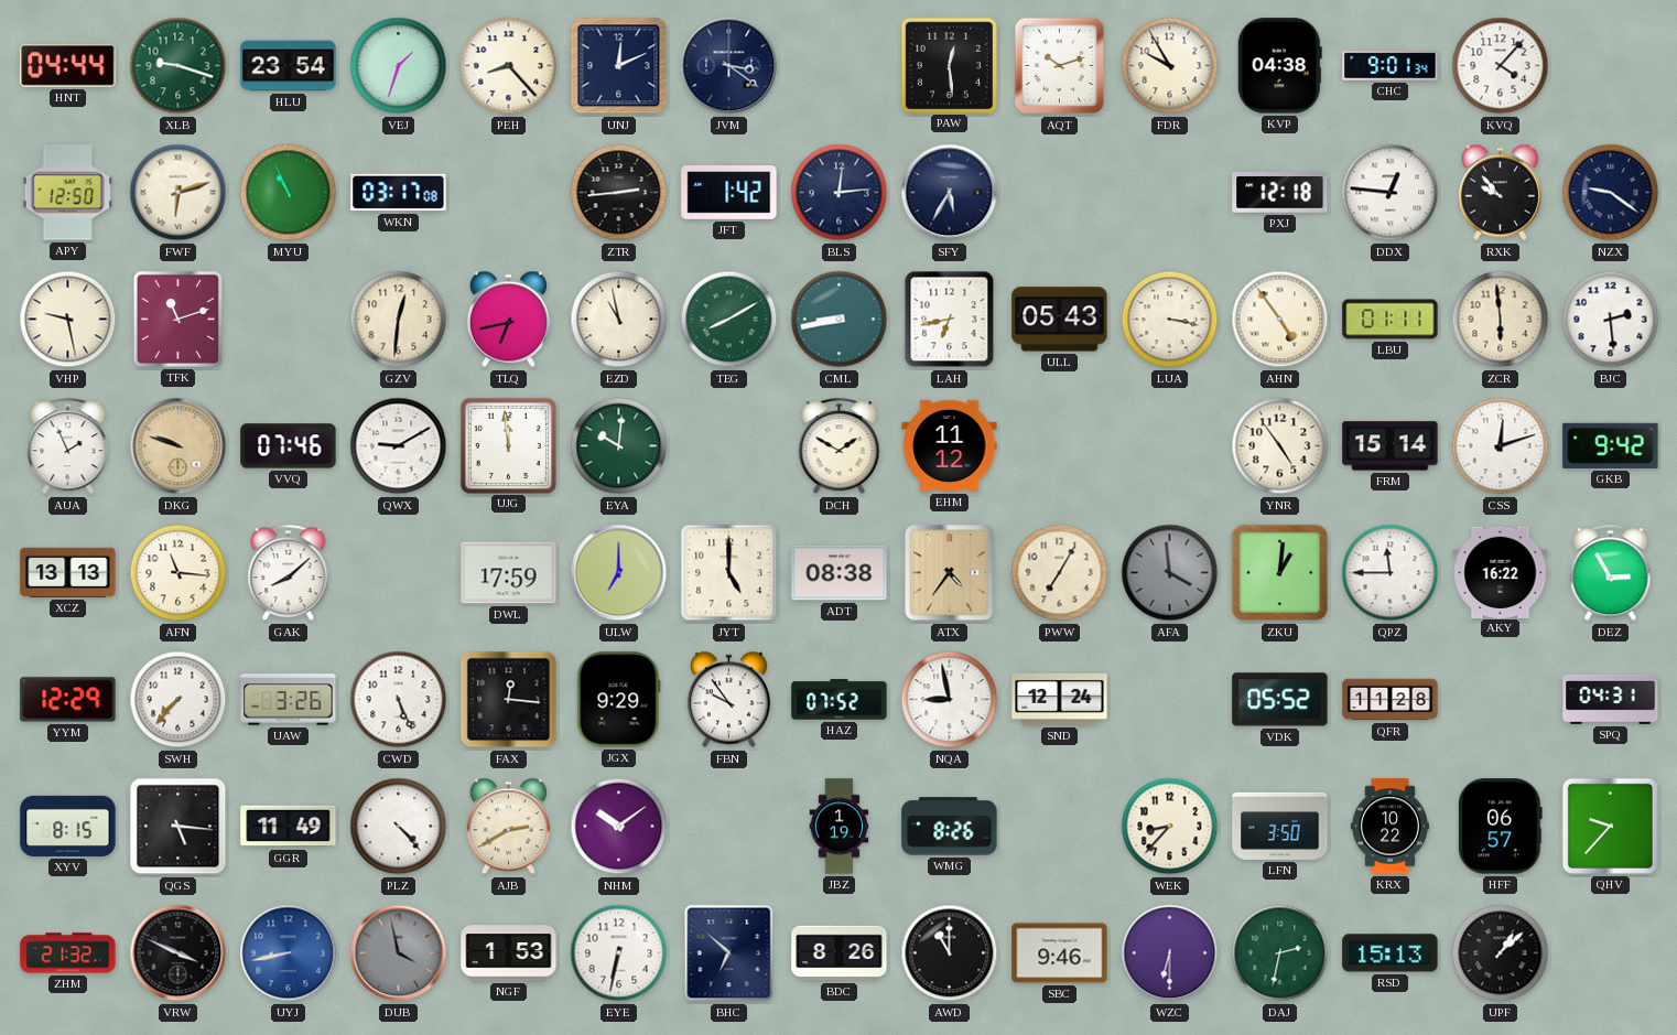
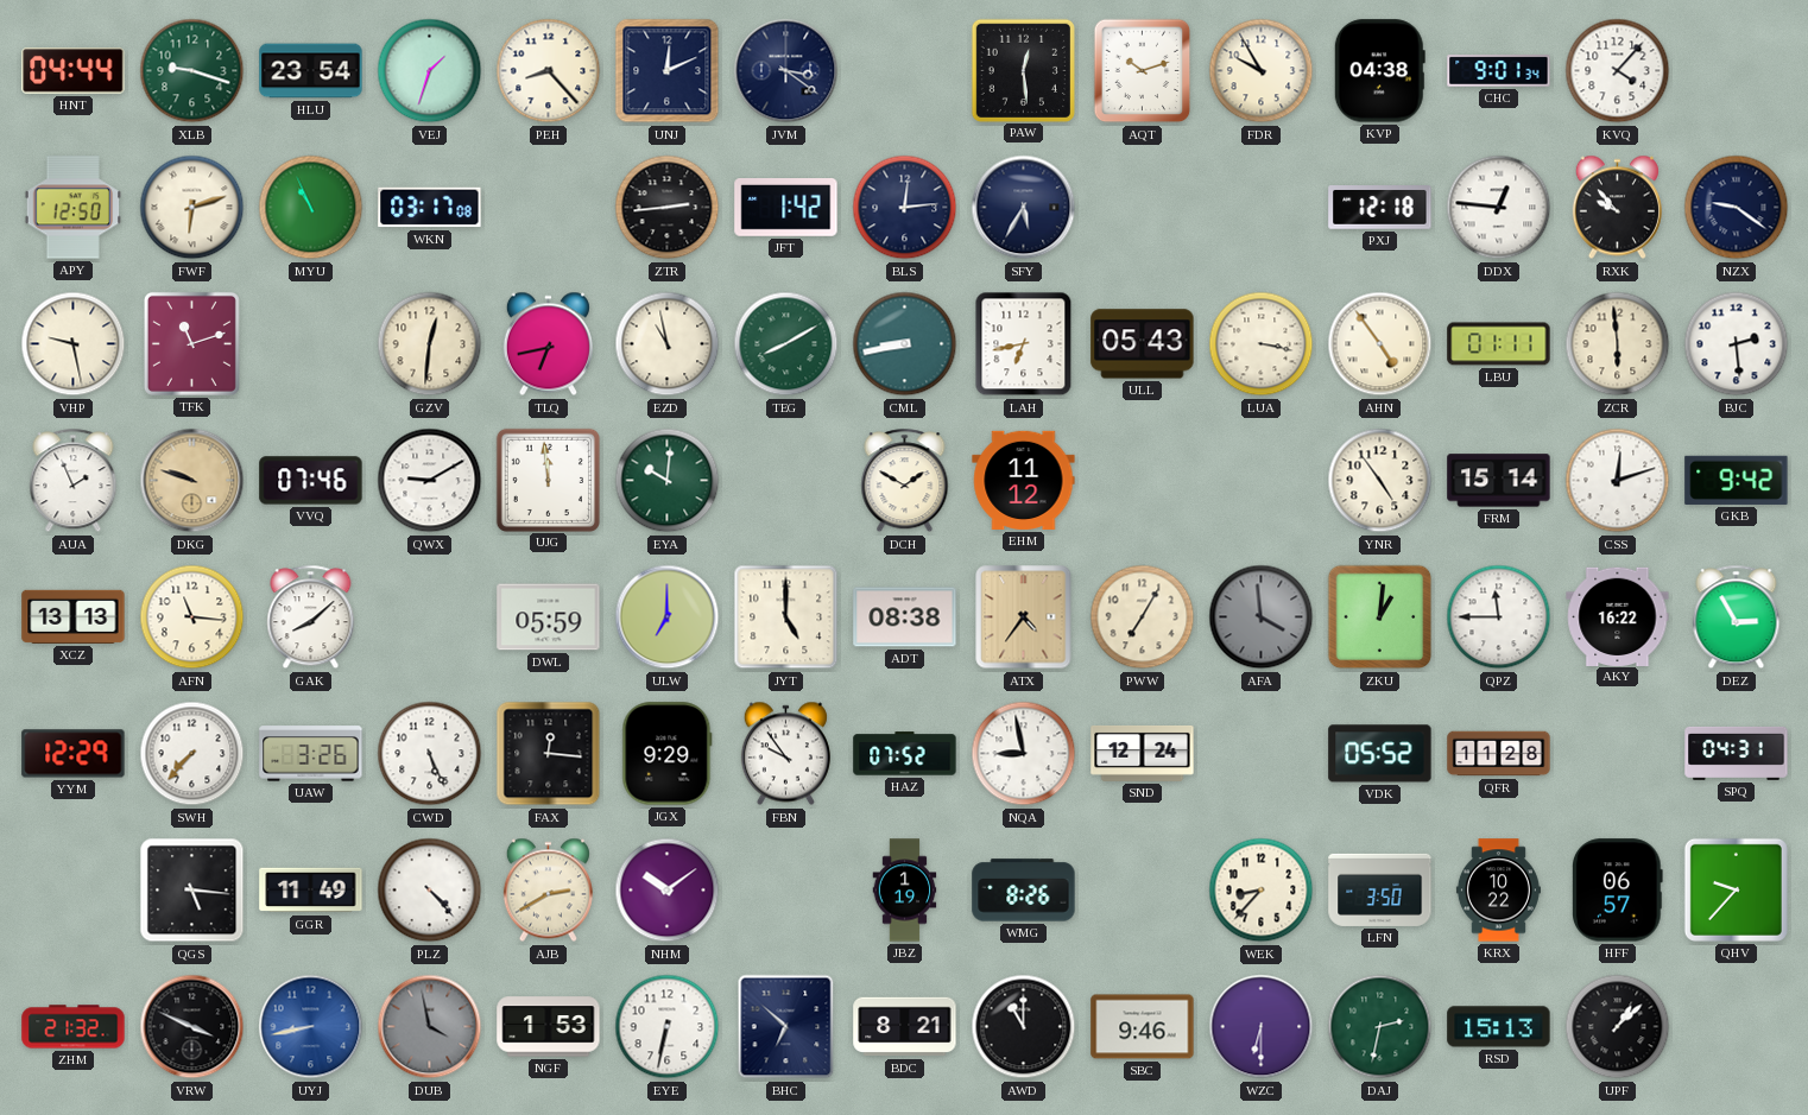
DWL: 17:59 -> 05:59
XYV: 8:15 -> none
BDC: 8:26 -> 8:21
